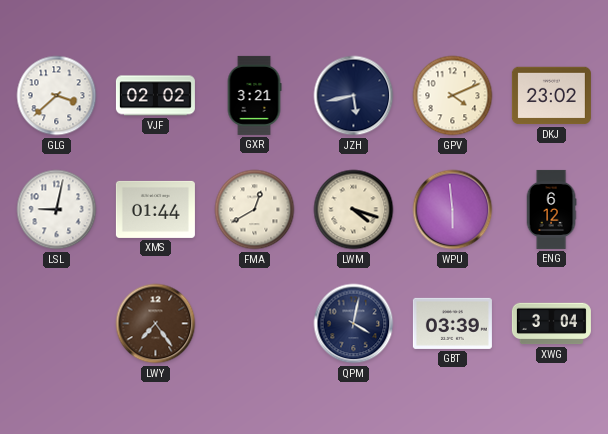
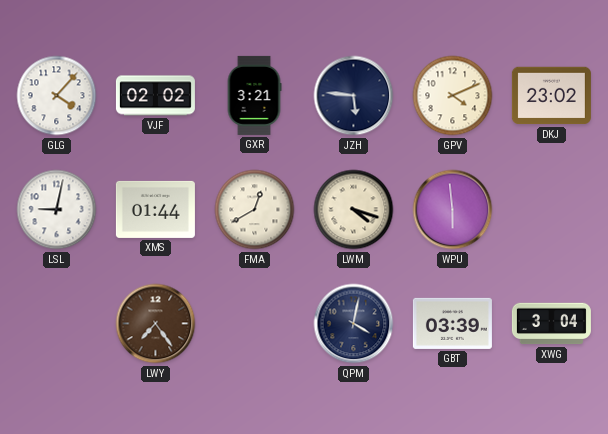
GLG: 3:38 -> 4:07
JZH: 5:43 -> 5:46
ENG: 6:12 -> none
